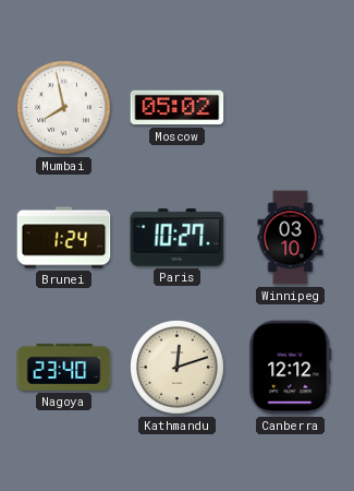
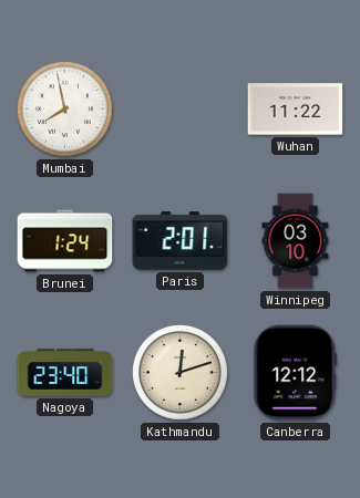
Moscow: 05:02 -> none
Wuhan: none -> 11:22
Paris: 10:27 -> 2:01
